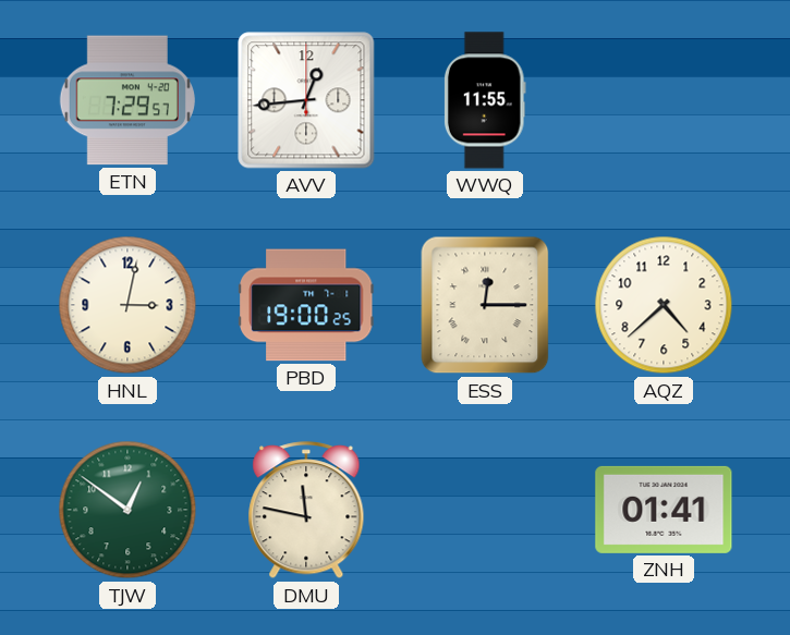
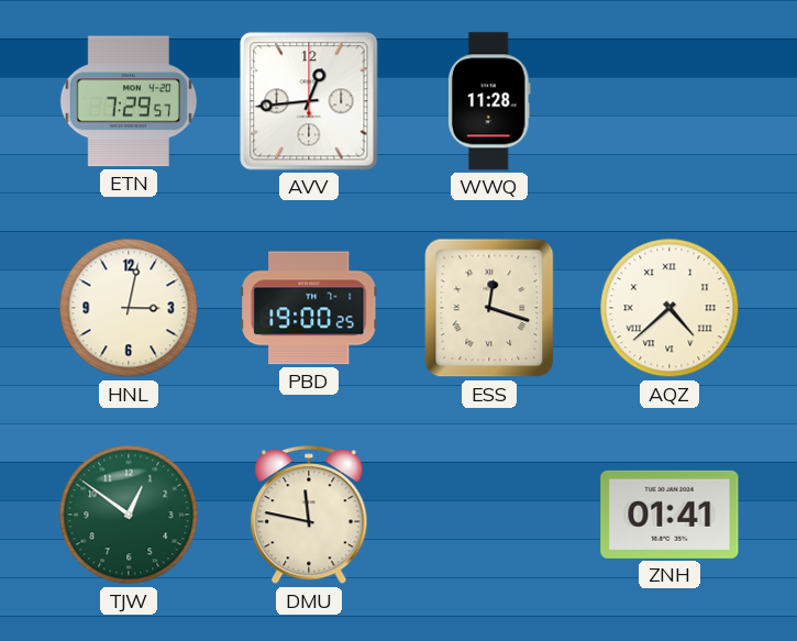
WWQ: 11:55 -> 11:28
ESS: 12:15 -> 12:18
AQZ numerals: Arabic -> Roman
